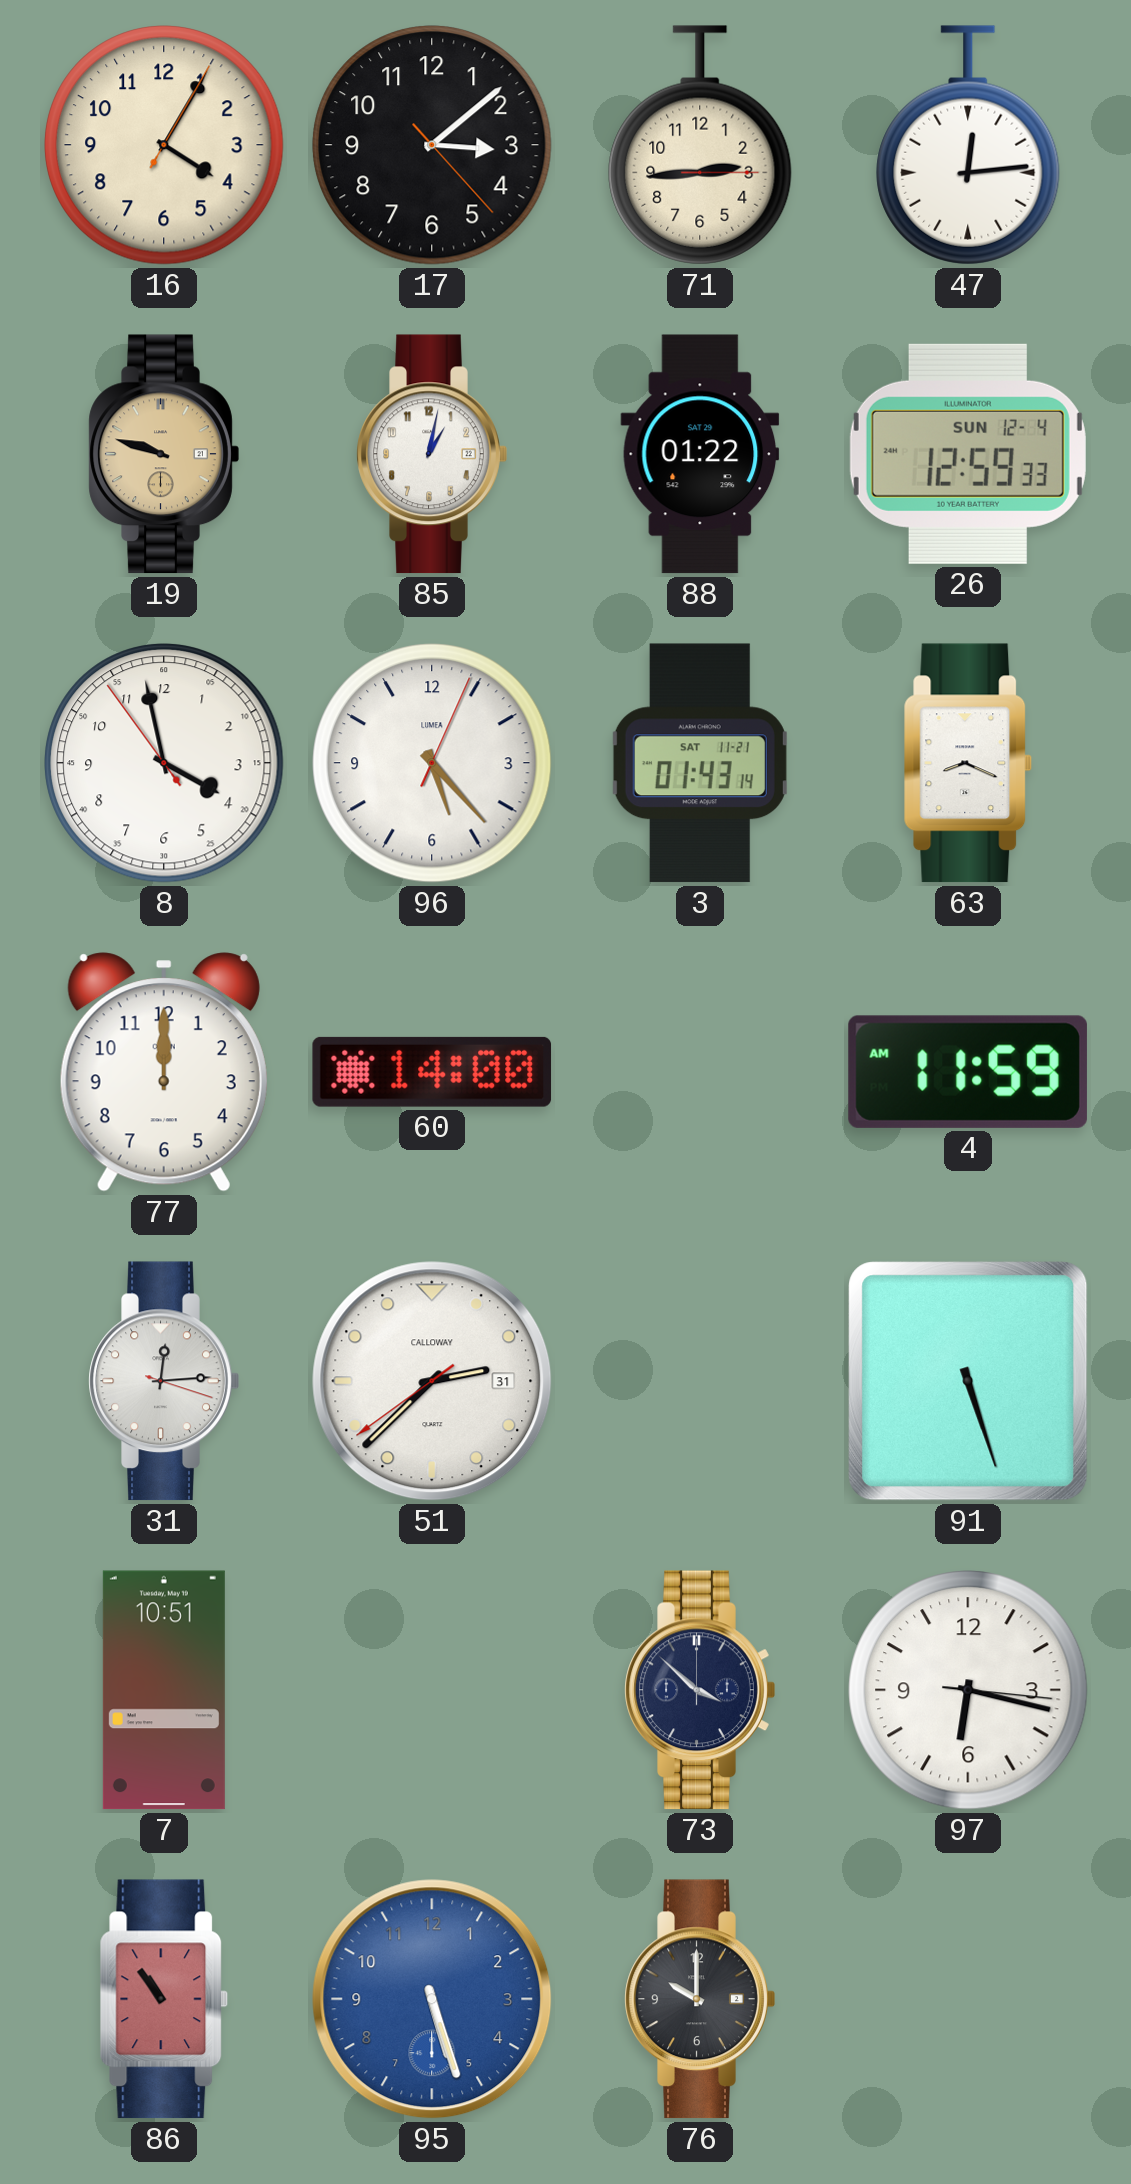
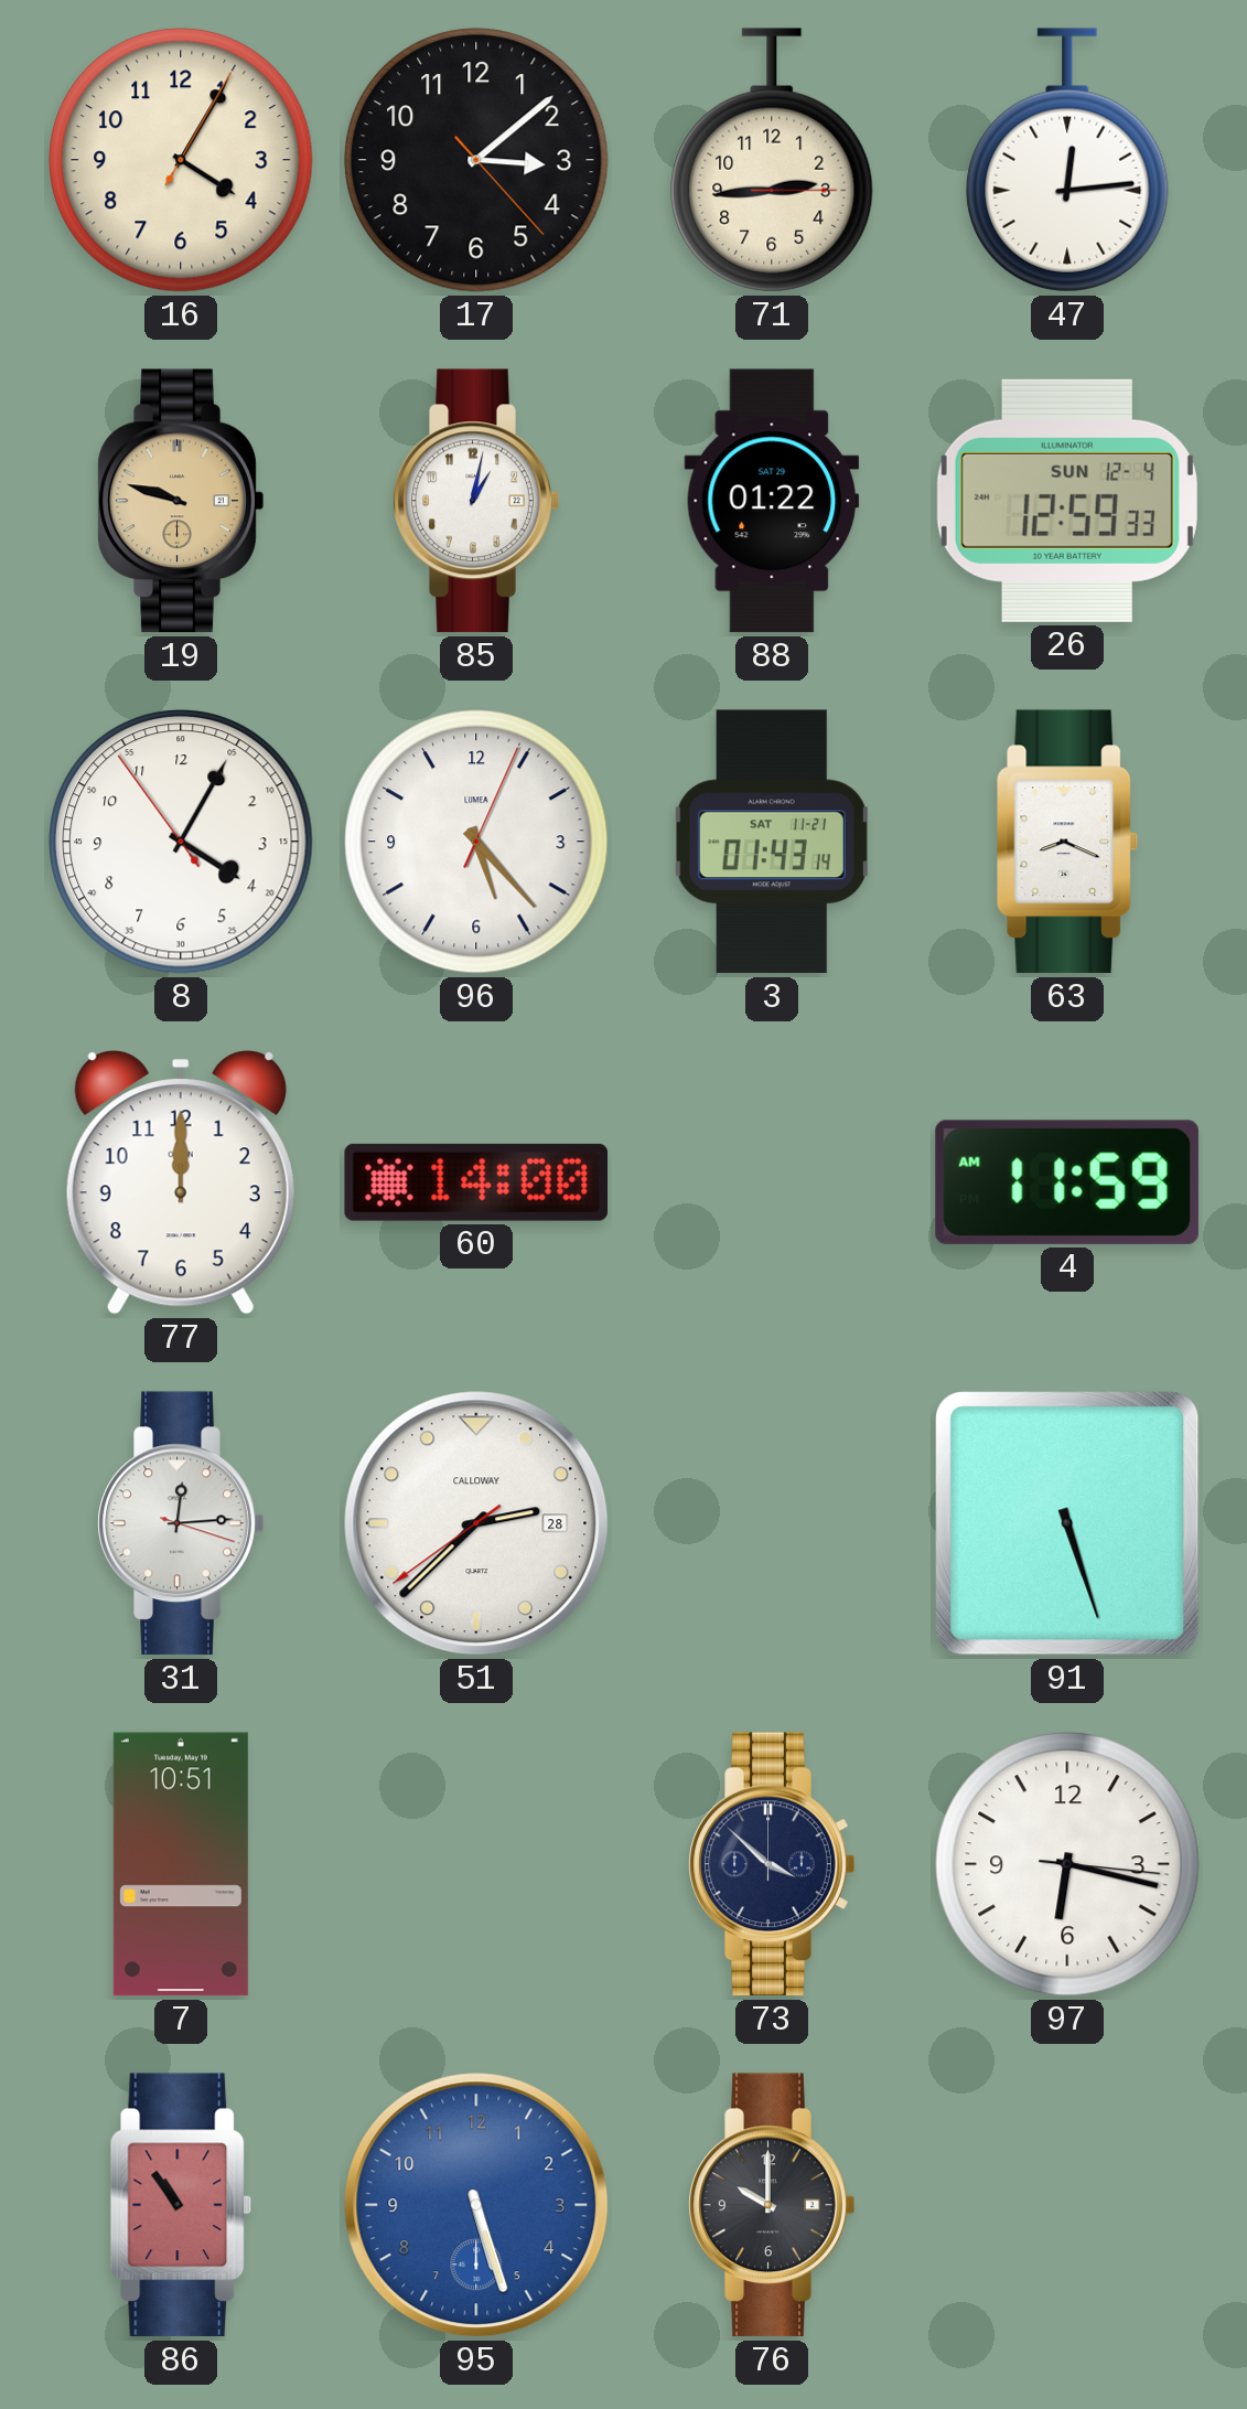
8: 3:57 -> 4:04
51 date: 31 -> 28
